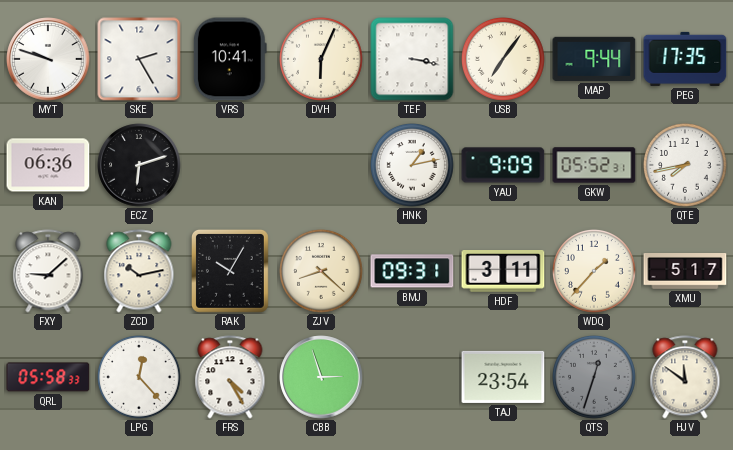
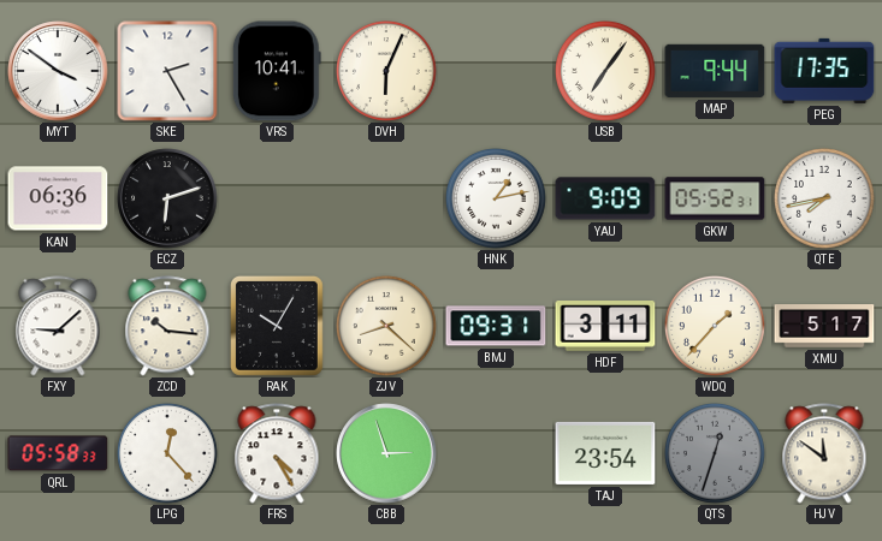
MYT: 9:48 -> 3:51
TEF: 3:17 -> none
ZCD: 10:13 -> 10:16
